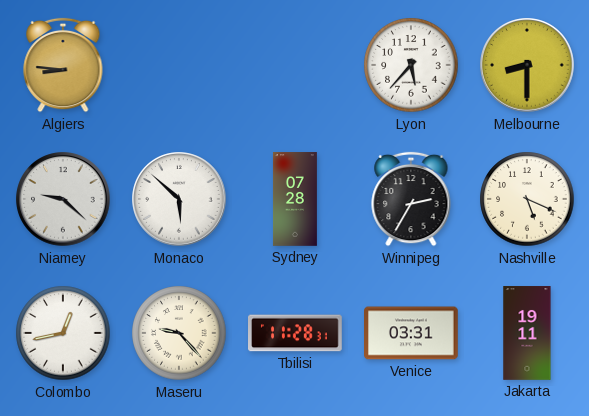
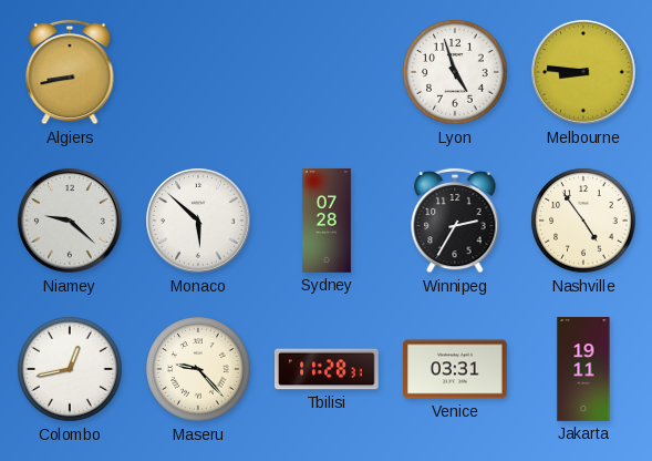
Algiers: 8:46 -> 8:43
Lyon: 5:37 -> 4:57
Melbourne: 8:30 -> 8:46
Nashville: 5:19 -> 4:54
